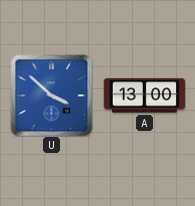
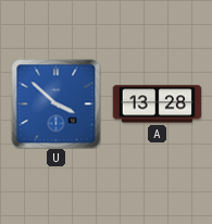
A: 13:00 -> 13:28
